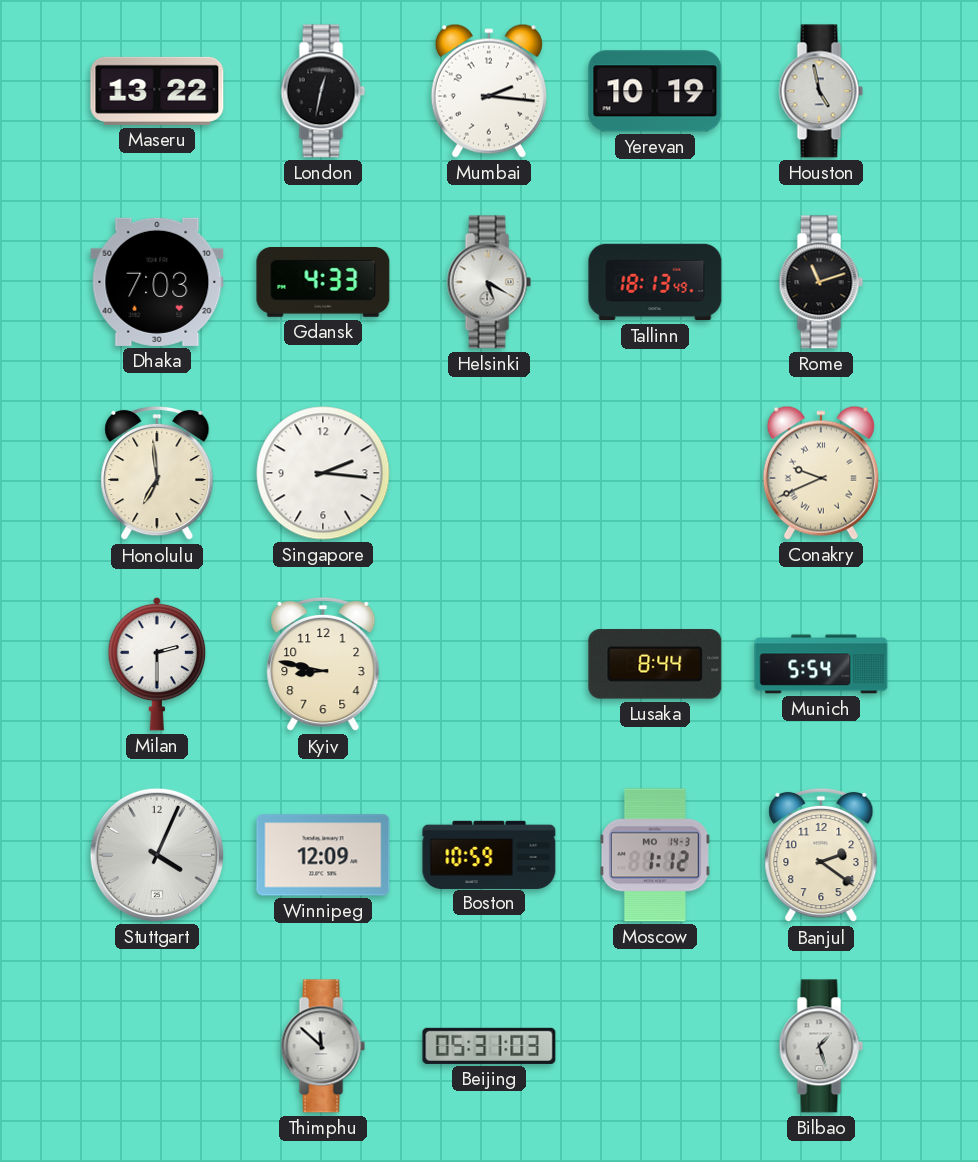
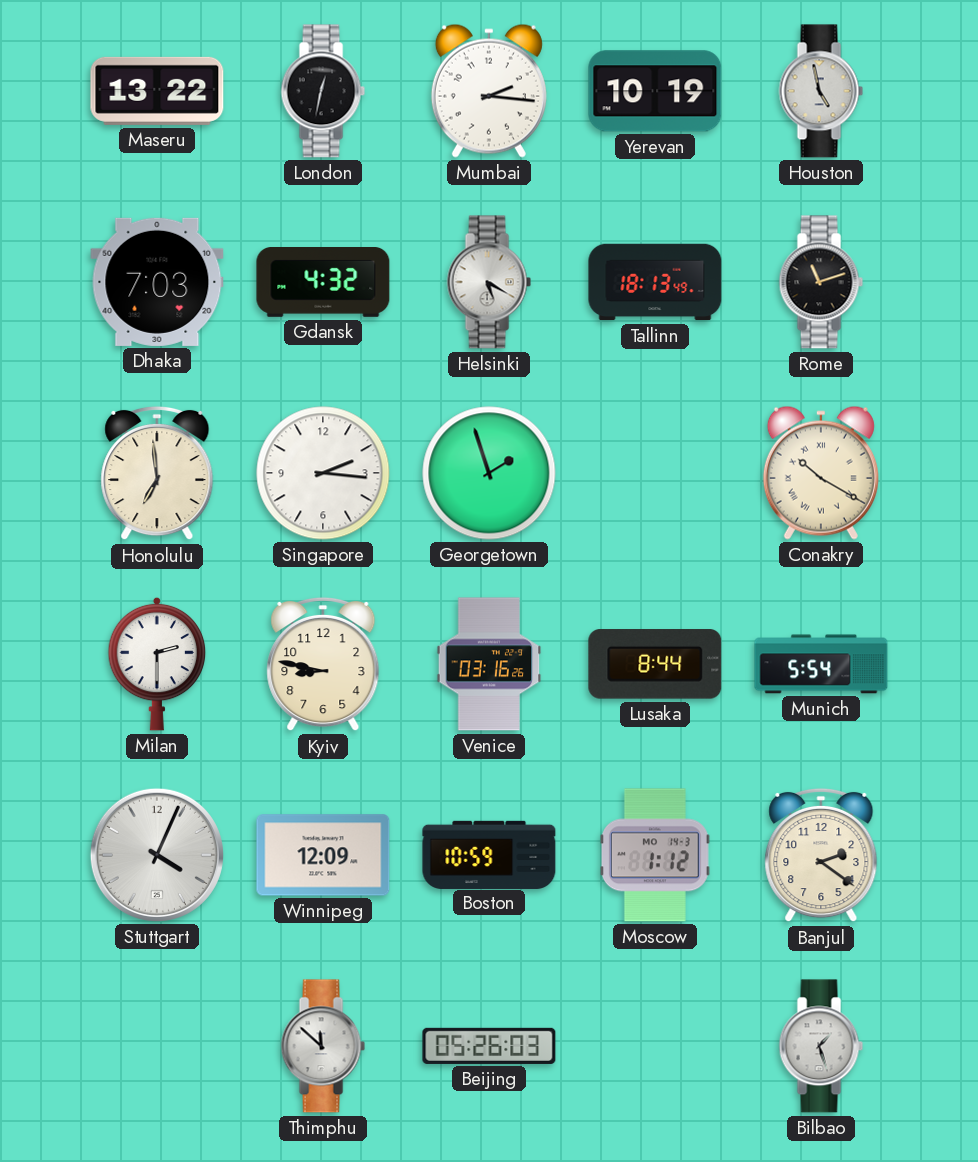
Gdansk: 4:33 -> 4:32
Georgetown: none -> 1:57
Conakry: 9:41 -> 10:20
Venice: none -> 03:16
Beijing: 05:31 -> 05:26
